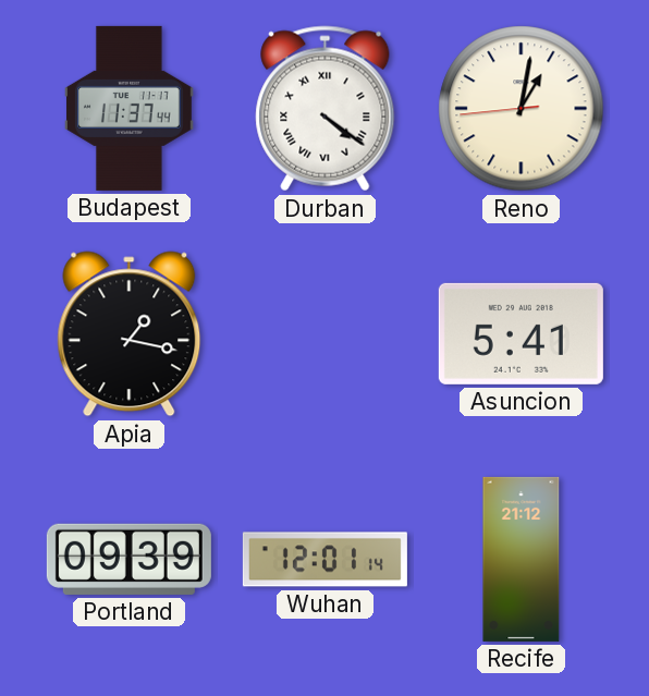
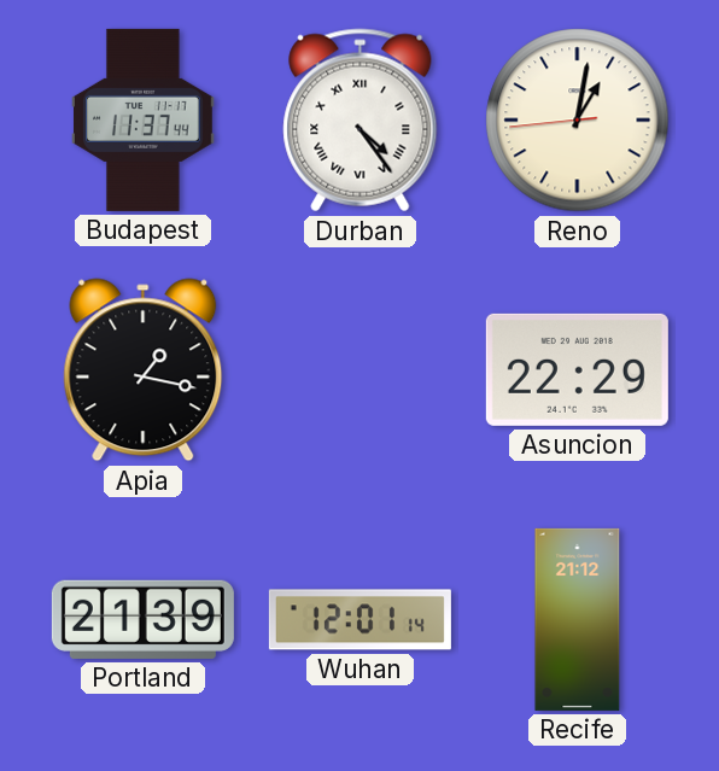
Durban: 4:21 -> 4:24
Asuncion: 5:41 -> 22:29
Portland: 09:39 -> 21:39
